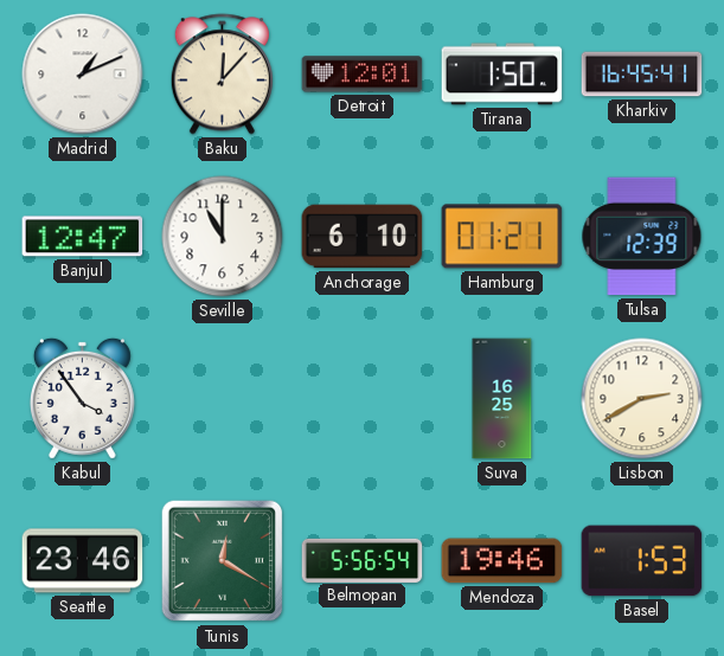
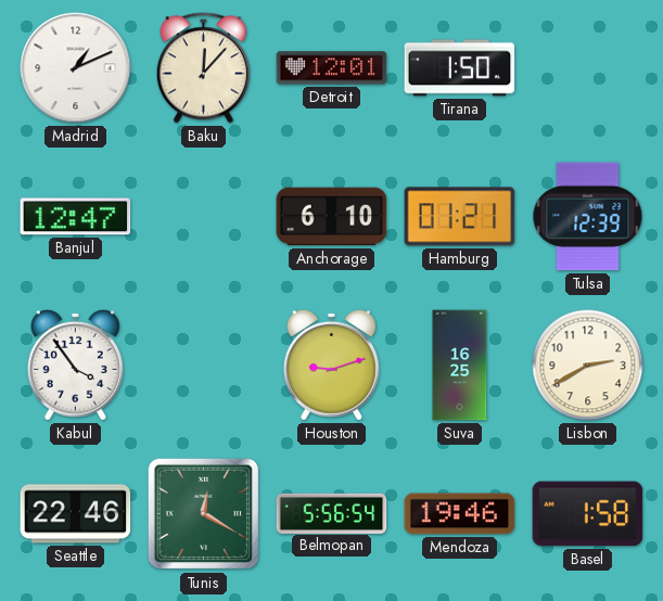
Kharkiv: 16:45 -> none
Seville: 11:00 -> none
Houston: none -> 9:12
Seattle: 23:46 -> 22:46
Basel: 1:53 -> 1:58
